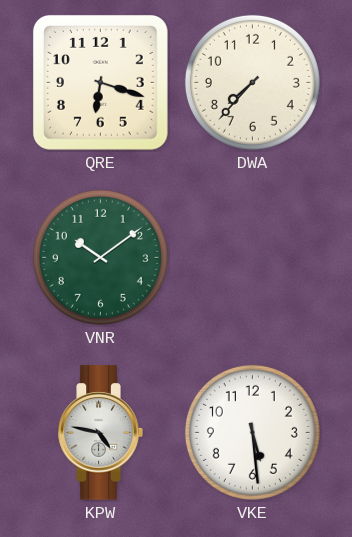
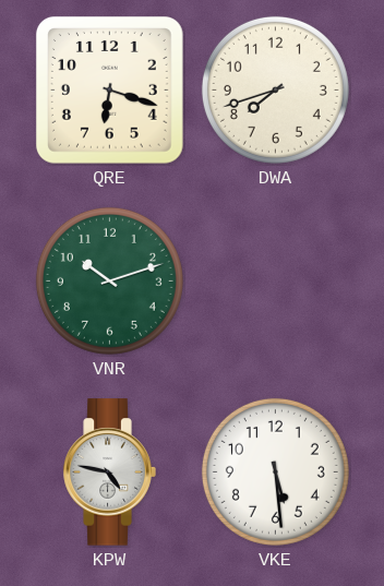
DWA: 7:37 -> 7:42
VNR: 10:09 -> 10:12
